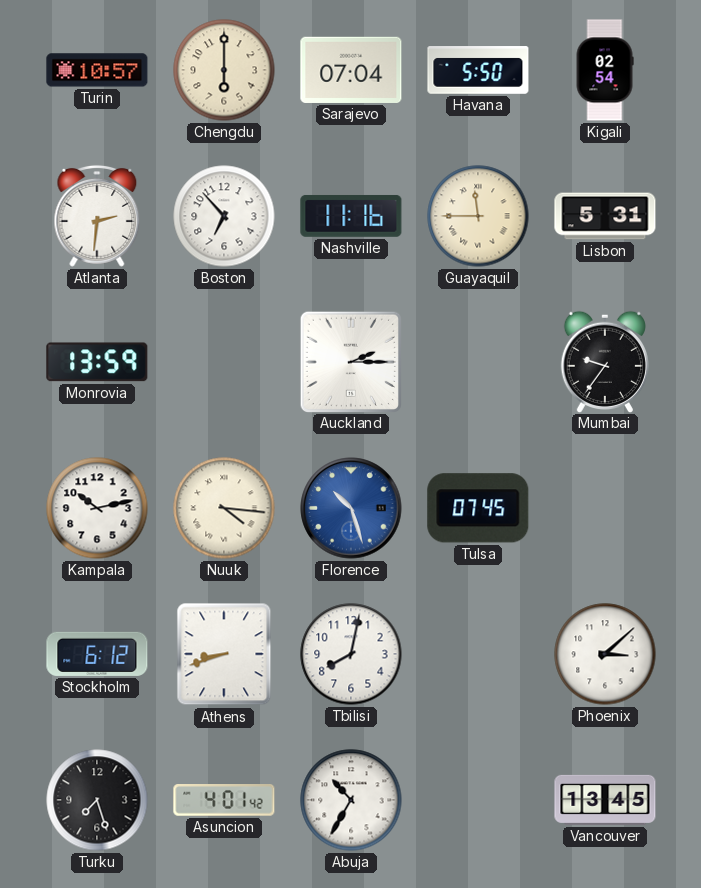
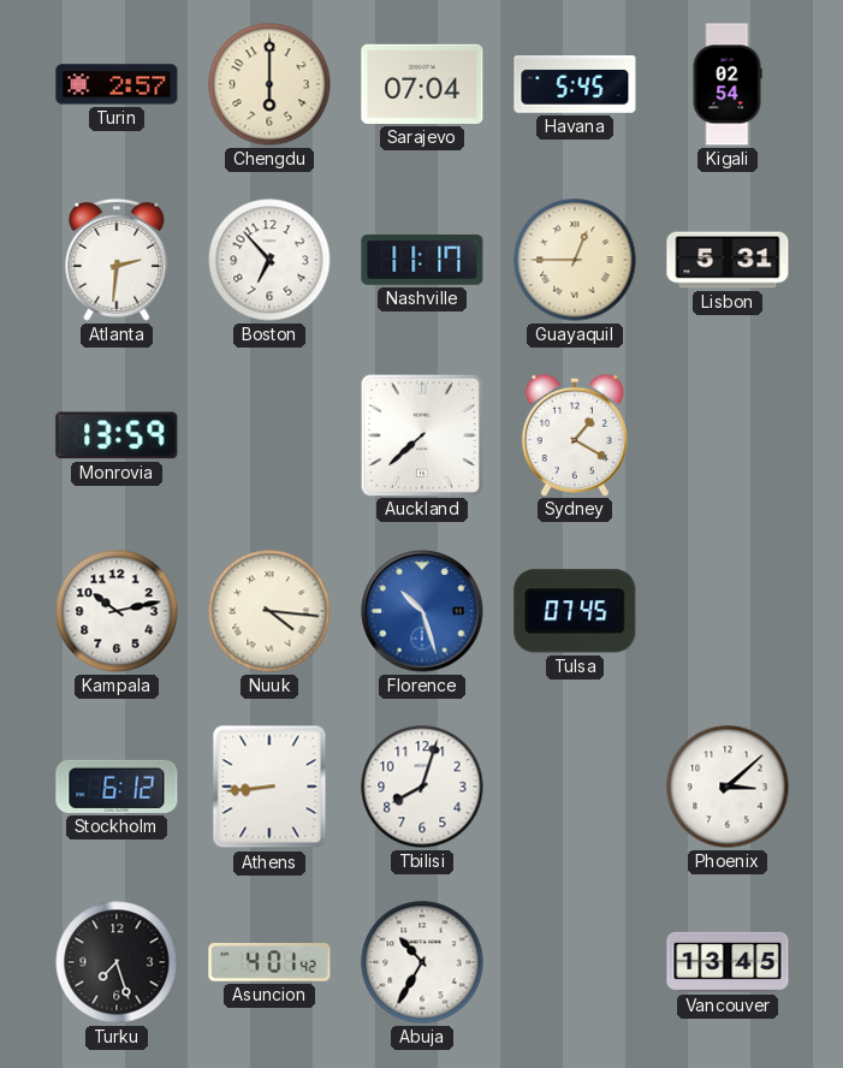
Turin: 10:57 -> 2:57
Havana: 5:50 -> 5:45
Nashville: 11:16 -> 11:17
Guayaquil: 11:45 -> 12:45
Auckland: 2:15 -> 7:38
Sydney: none -> 1:20
Mumbai: 9:36 -> none
Athens: 8:42 -> 8:44
Tbilisi: 8:02 -> 8:03
